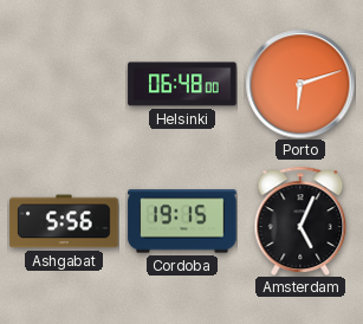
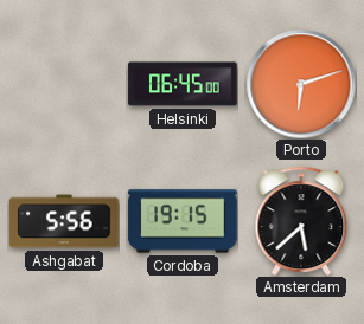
Helsinki: 06:48 -> 06:45
Amsterdam: 5:04 -> 5:38
